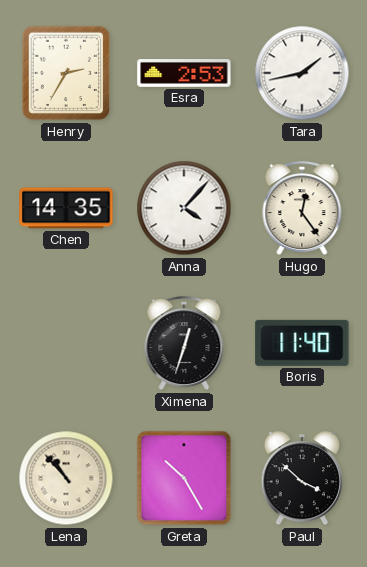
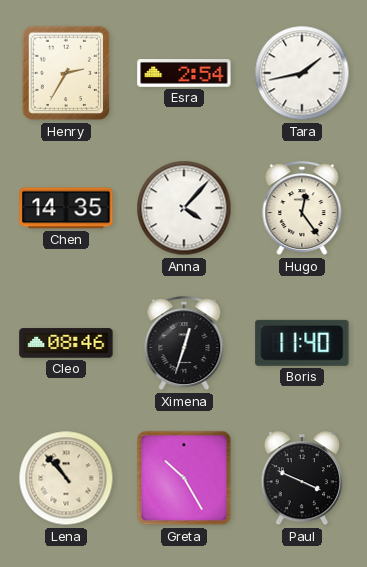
Esra: 2:53 -> 2:54
Cleo: none -> 08:46
Paul: 3:52 -> 3:49
